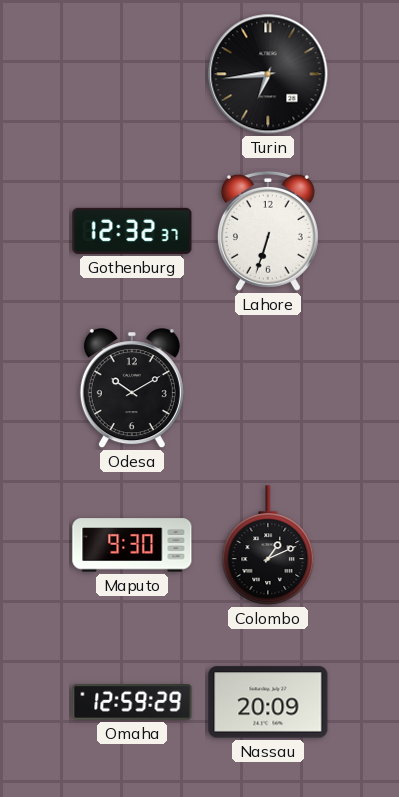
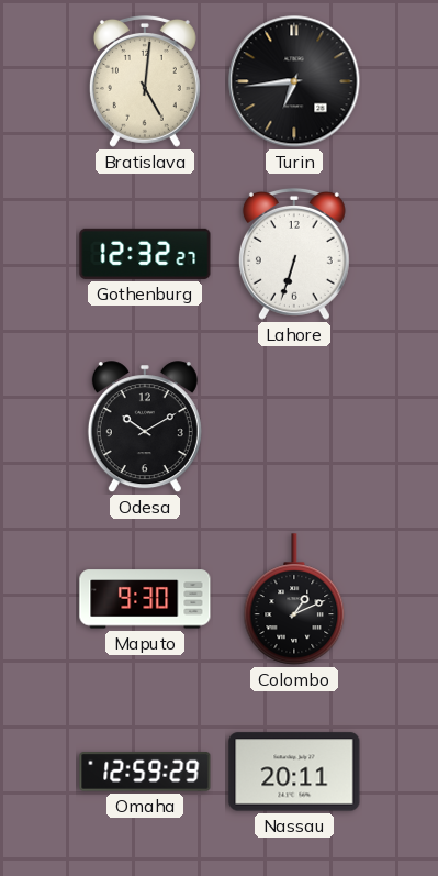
Bratislava: none -> 5:01
Gothenburg: 12:32:37 -> 12:32:27
Nassau: 20:09 -> 20:11
